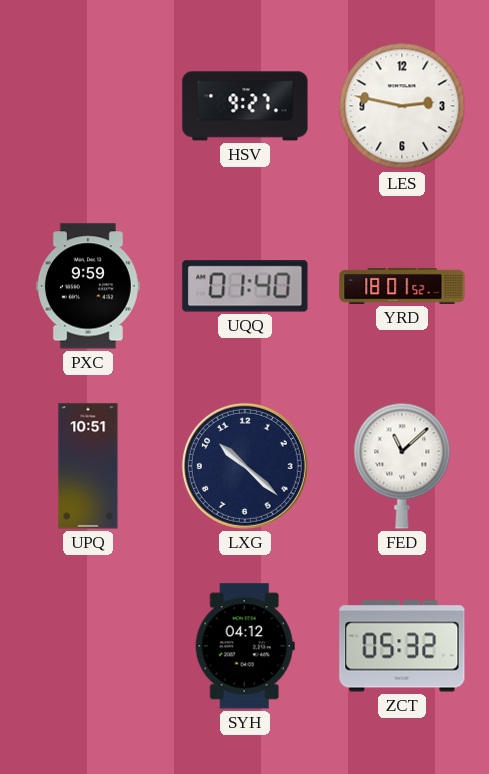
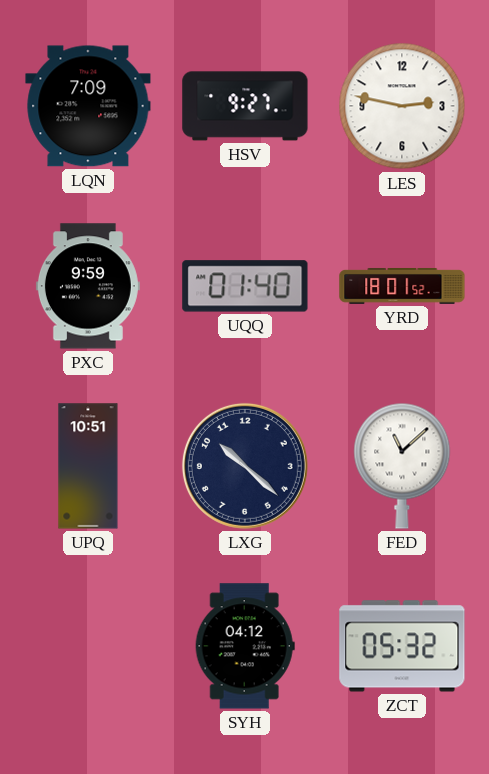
LQN: none -> 7:09
